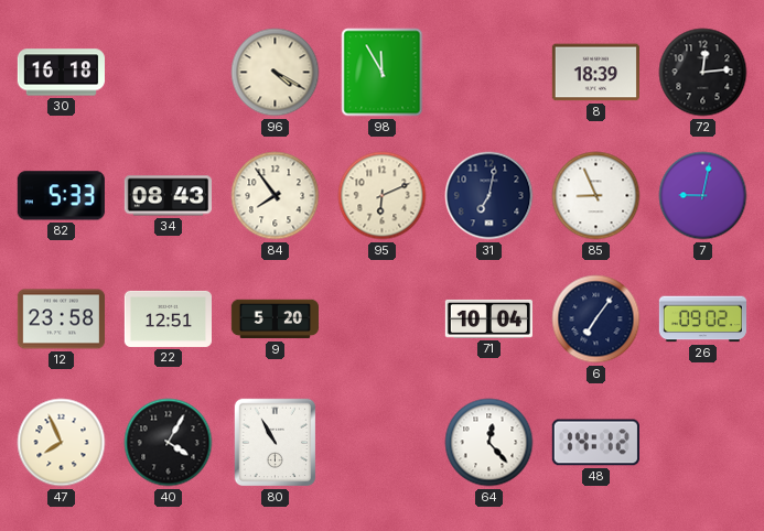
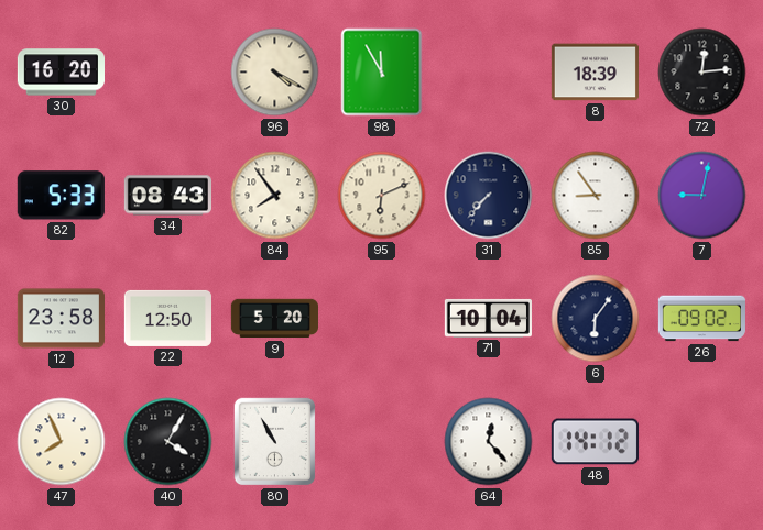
30: 16:18 -> 16:20
31: 7:02 -> 7:37
85: 8:56 -> 8:54
22: 12:51 -> 12:50
6: 7:06 -> 6:06
